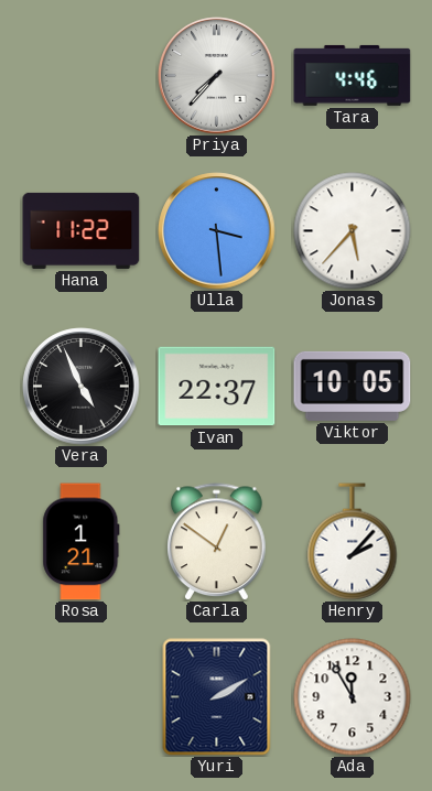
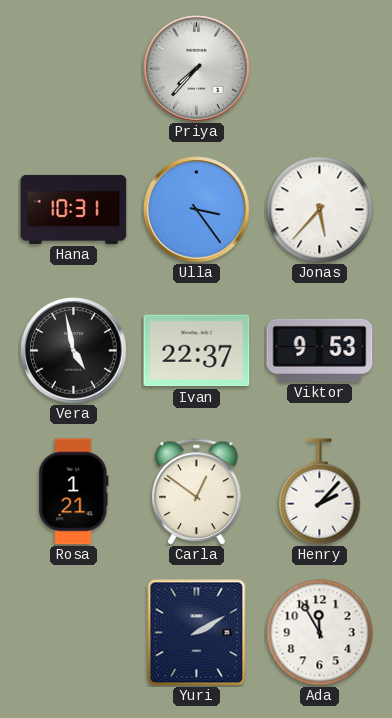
Tara: 4:46 -> none
Hana: 11:22 -> 10:31
Ulla: 3:29 -> 3:24
Vera: 4:56 -> 4:58
Viktor: 10:05 -> 9:53
